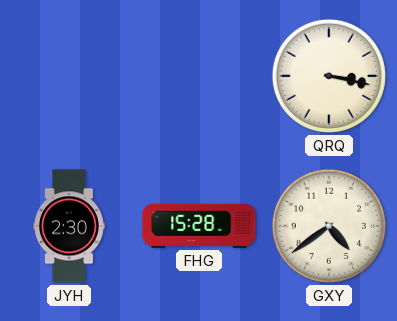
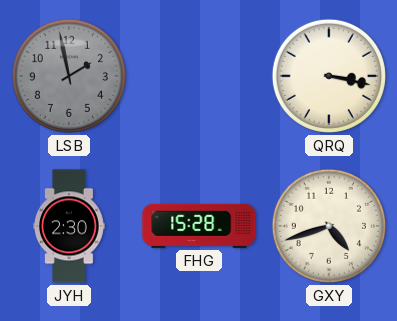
LSB: none -> 1:58
GXY: 4:39 -> 4:42
